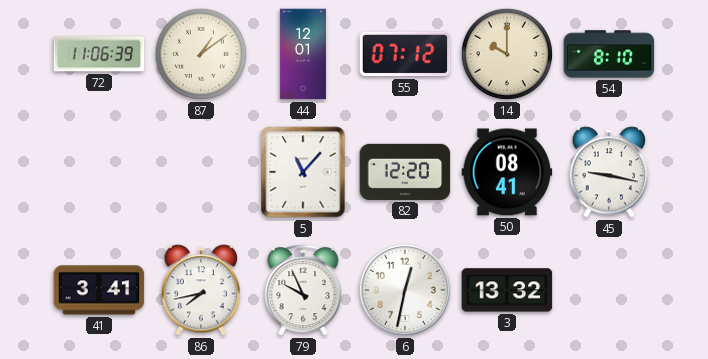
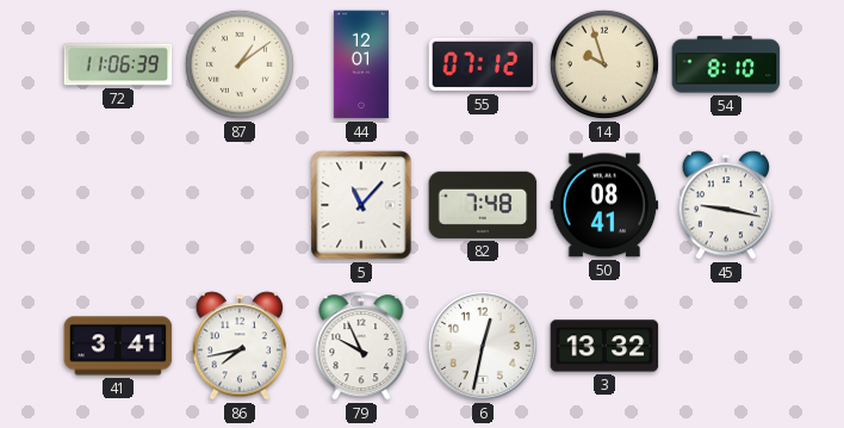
14: 10:00 -> 9:57
82: 12:20 -> 7:48
